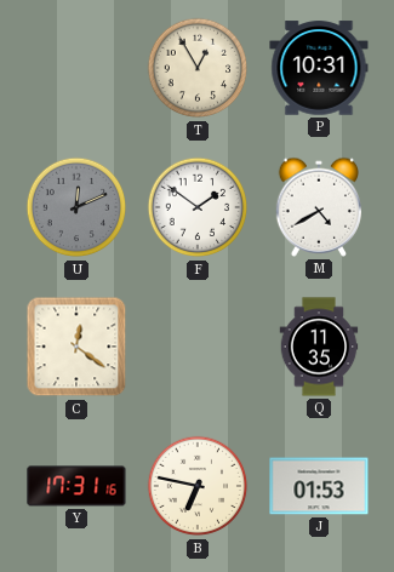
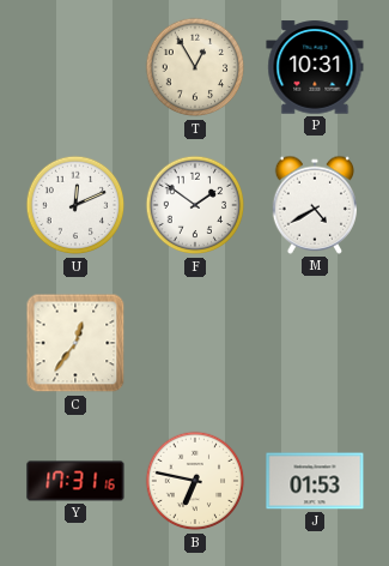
U dial: grey -> white
C: 12:21 -> 12:36
Q: 11:35 -> none
